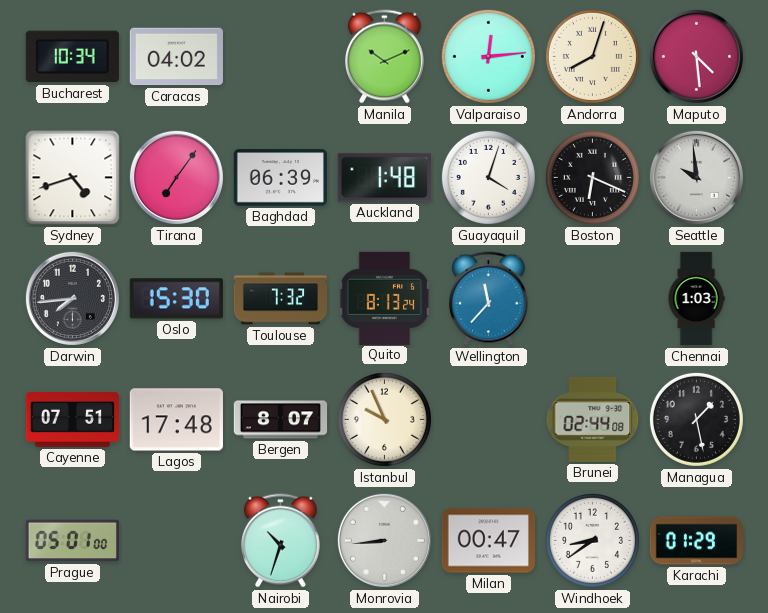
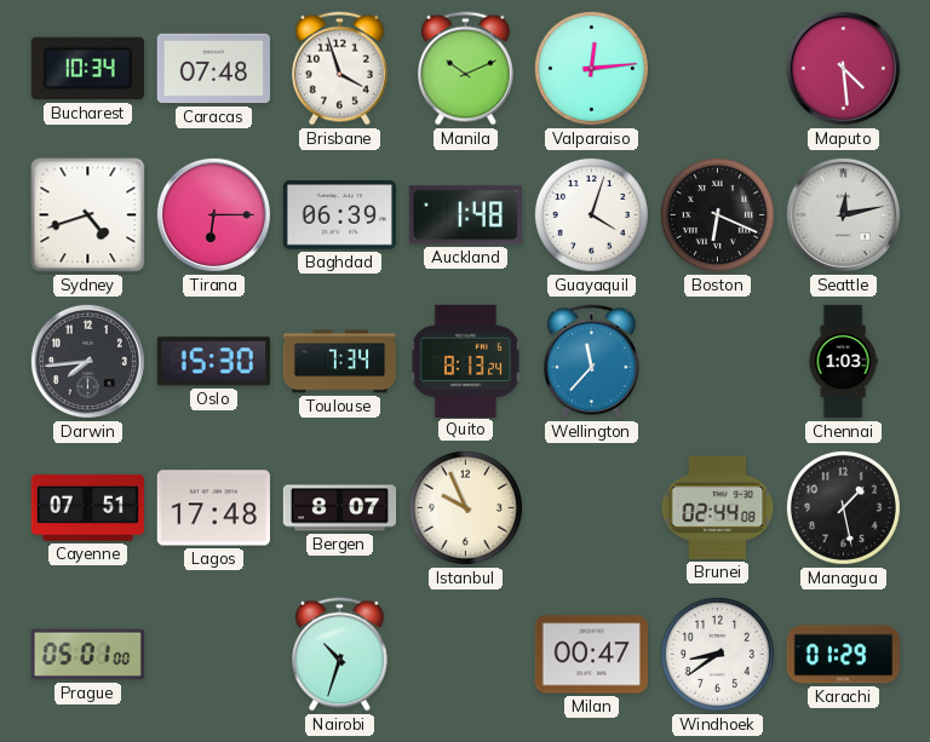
Caracas: 04:02 -> 07:48
Brisbane: none -> 3:57
Andorra: 8:03 -> none
Tirana: 7:06 -> 6:15
Seattle: 9:59 -> 12:13
Toulouse: 7:32 -> 7:34
Monrovia: 8:44 -> none
